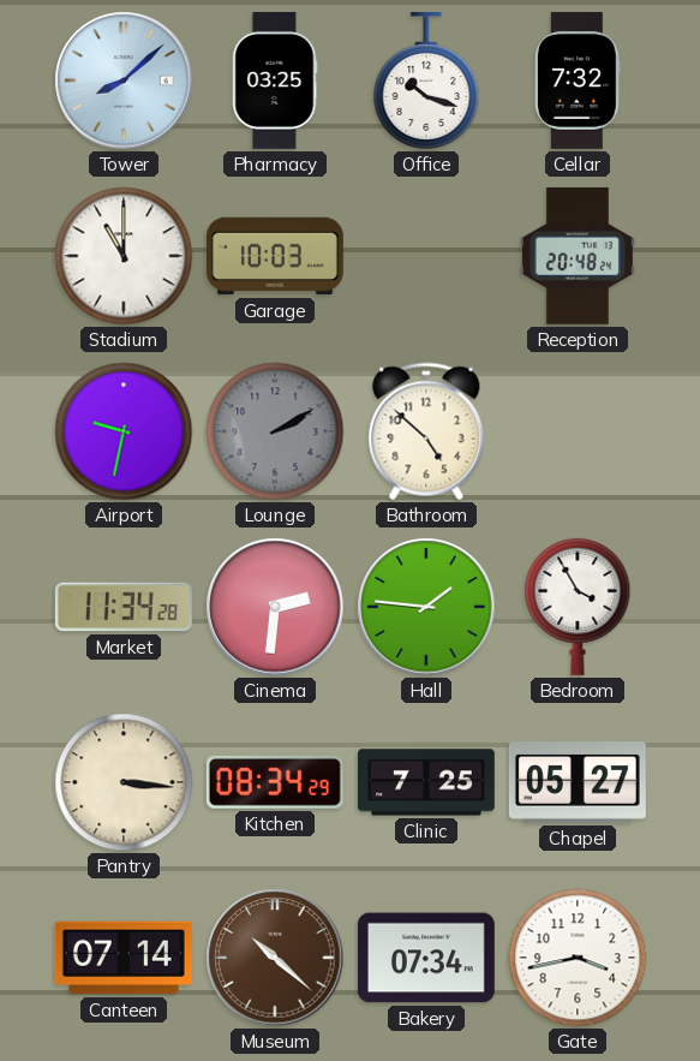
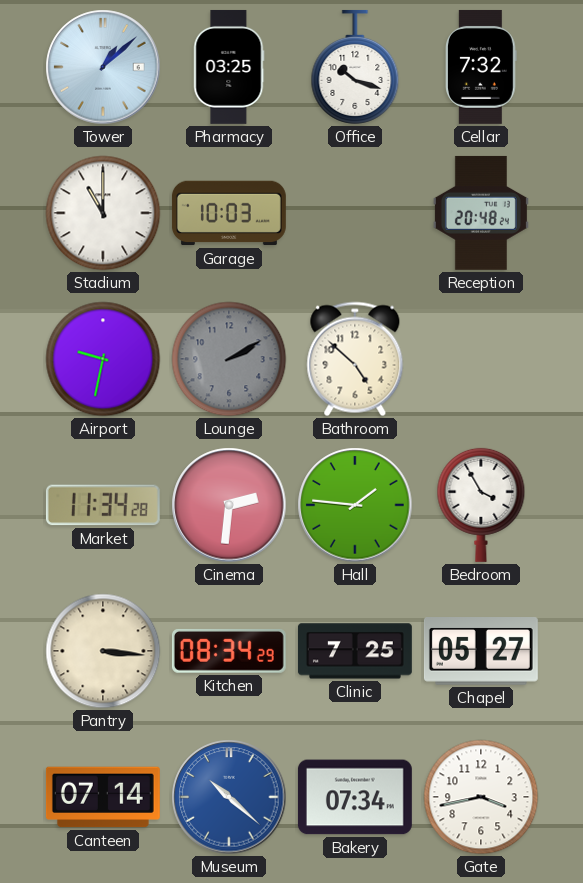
Tower: 8:08 -> 1:08
Museum dial: brown -> blue
